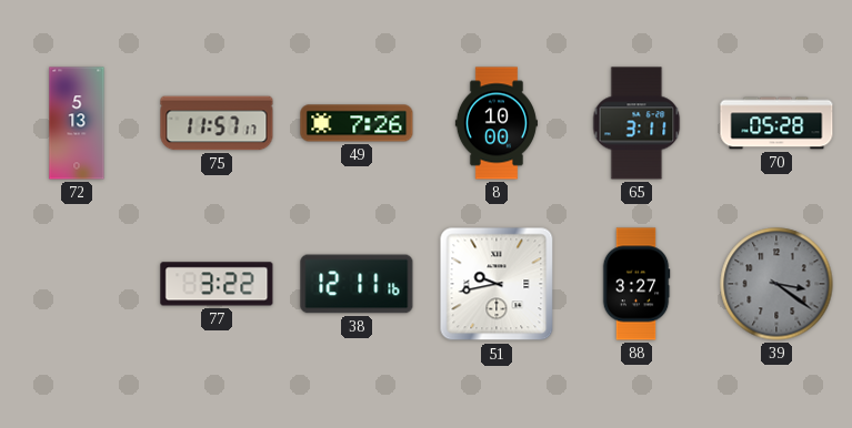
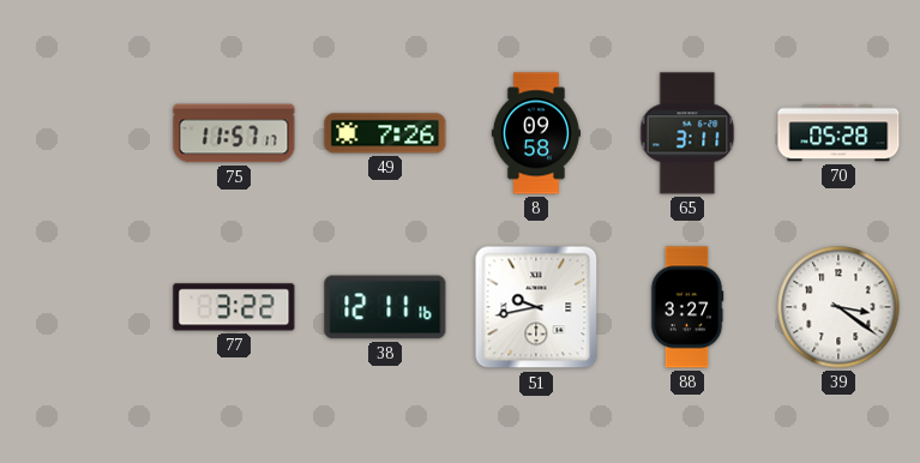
72: 5:13 -> none
8: 10:00 -> 09:58
39 dial: grey -> white
